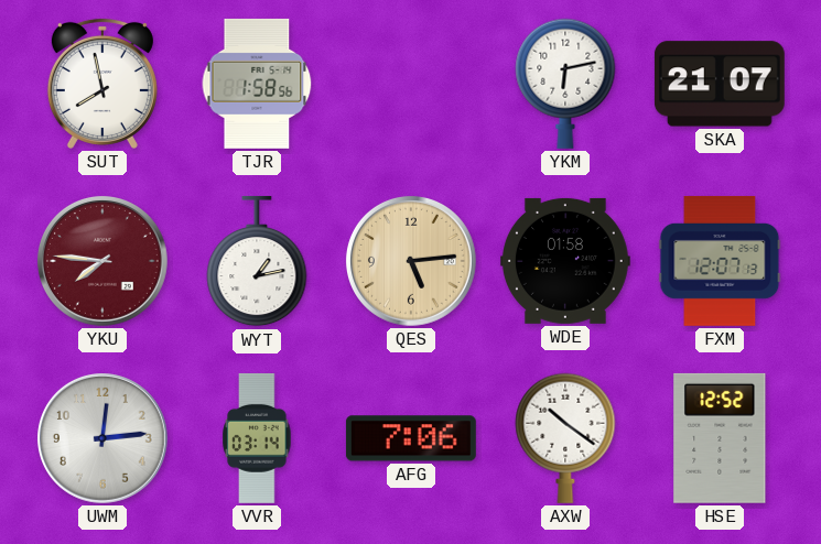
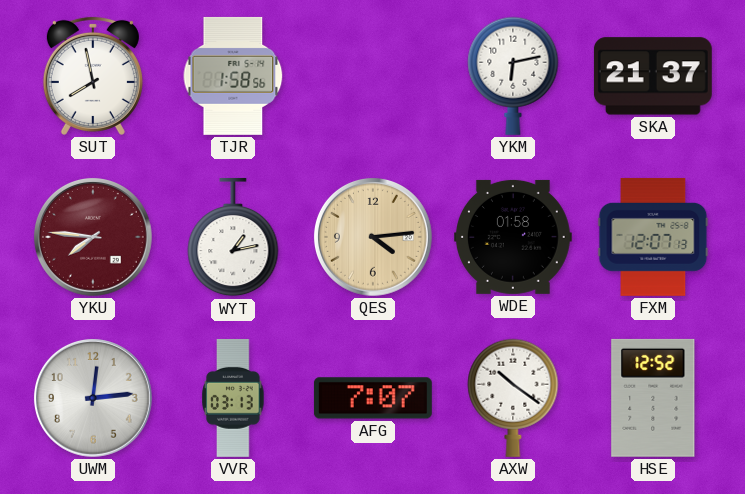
SKA: 21:07 -> 21:37
QES: 5:14 -> 4:14
VVR: 03:14 -> 03:13
AFG: 7:06 -> 7:07
